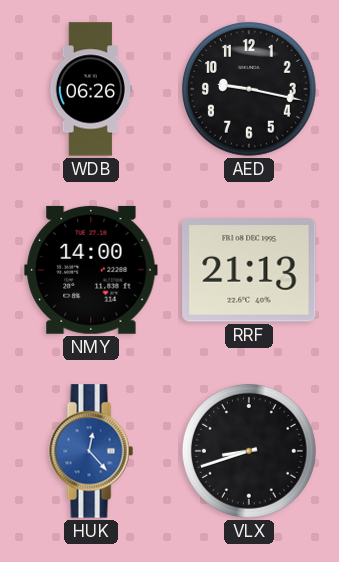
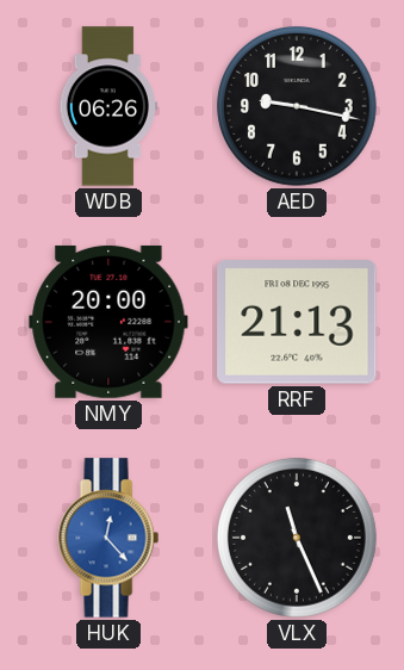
NMY: 14:00 -> 20:00
VLX: 8:42 -> 11:26
